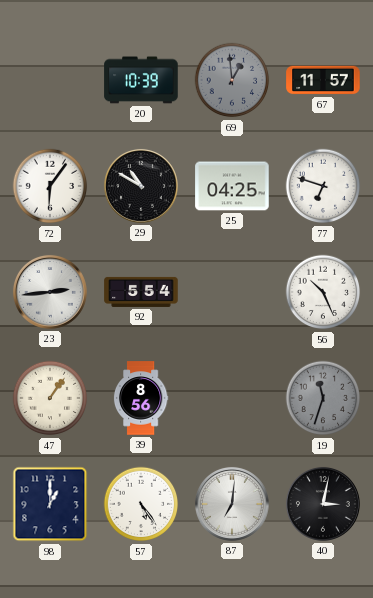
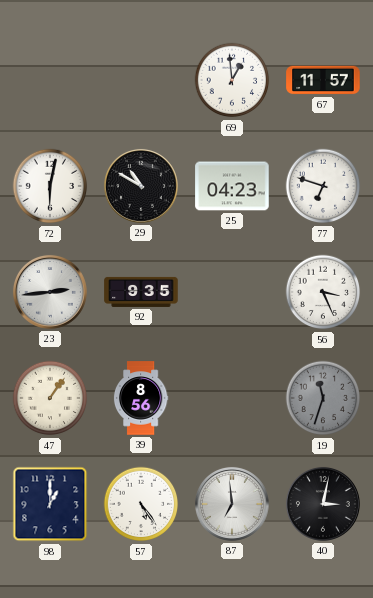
20: 10:39 -> none
69 dial: grey -> white
72: 6:06 -> 6:02
25: 04:25 -> 04:23
92: 5:54 -> 9:35
56: 10:26 -> 3:26
87: 7:01 -> 6:59
